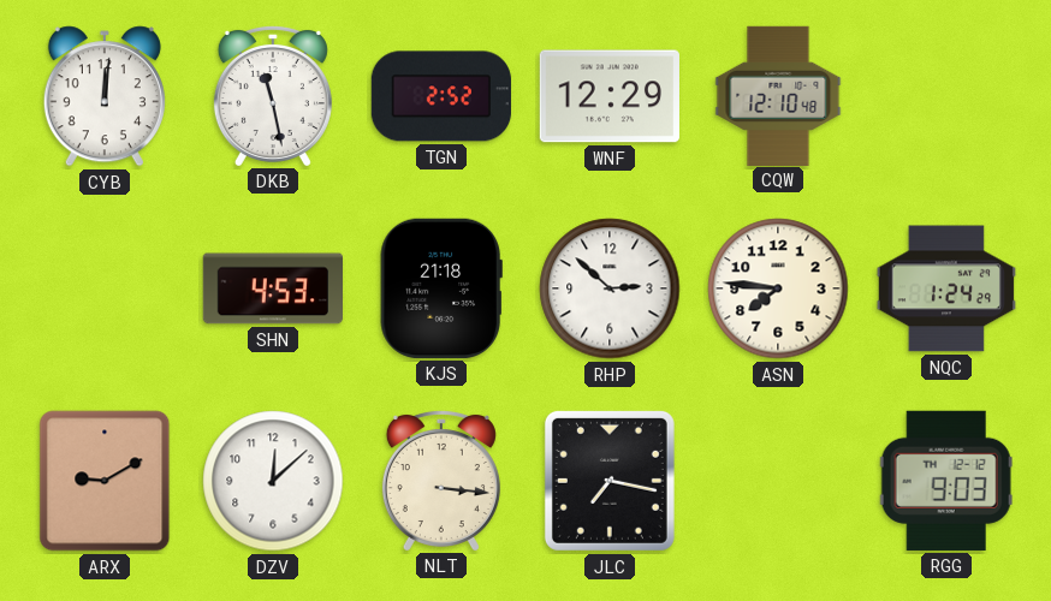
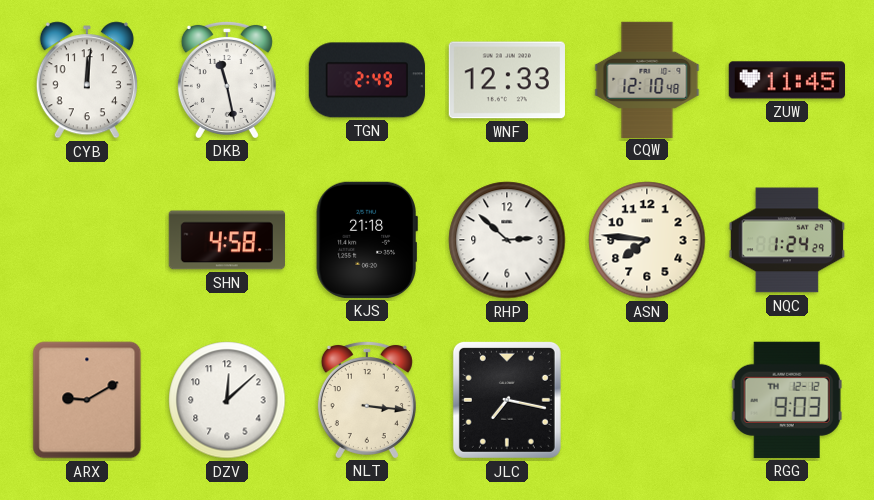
TGN: 2:52 -> 2:49
WNF: 12:29 -> 12:33
ZUW: none -> 11:45
SHN: 4:53 -> 4:58
